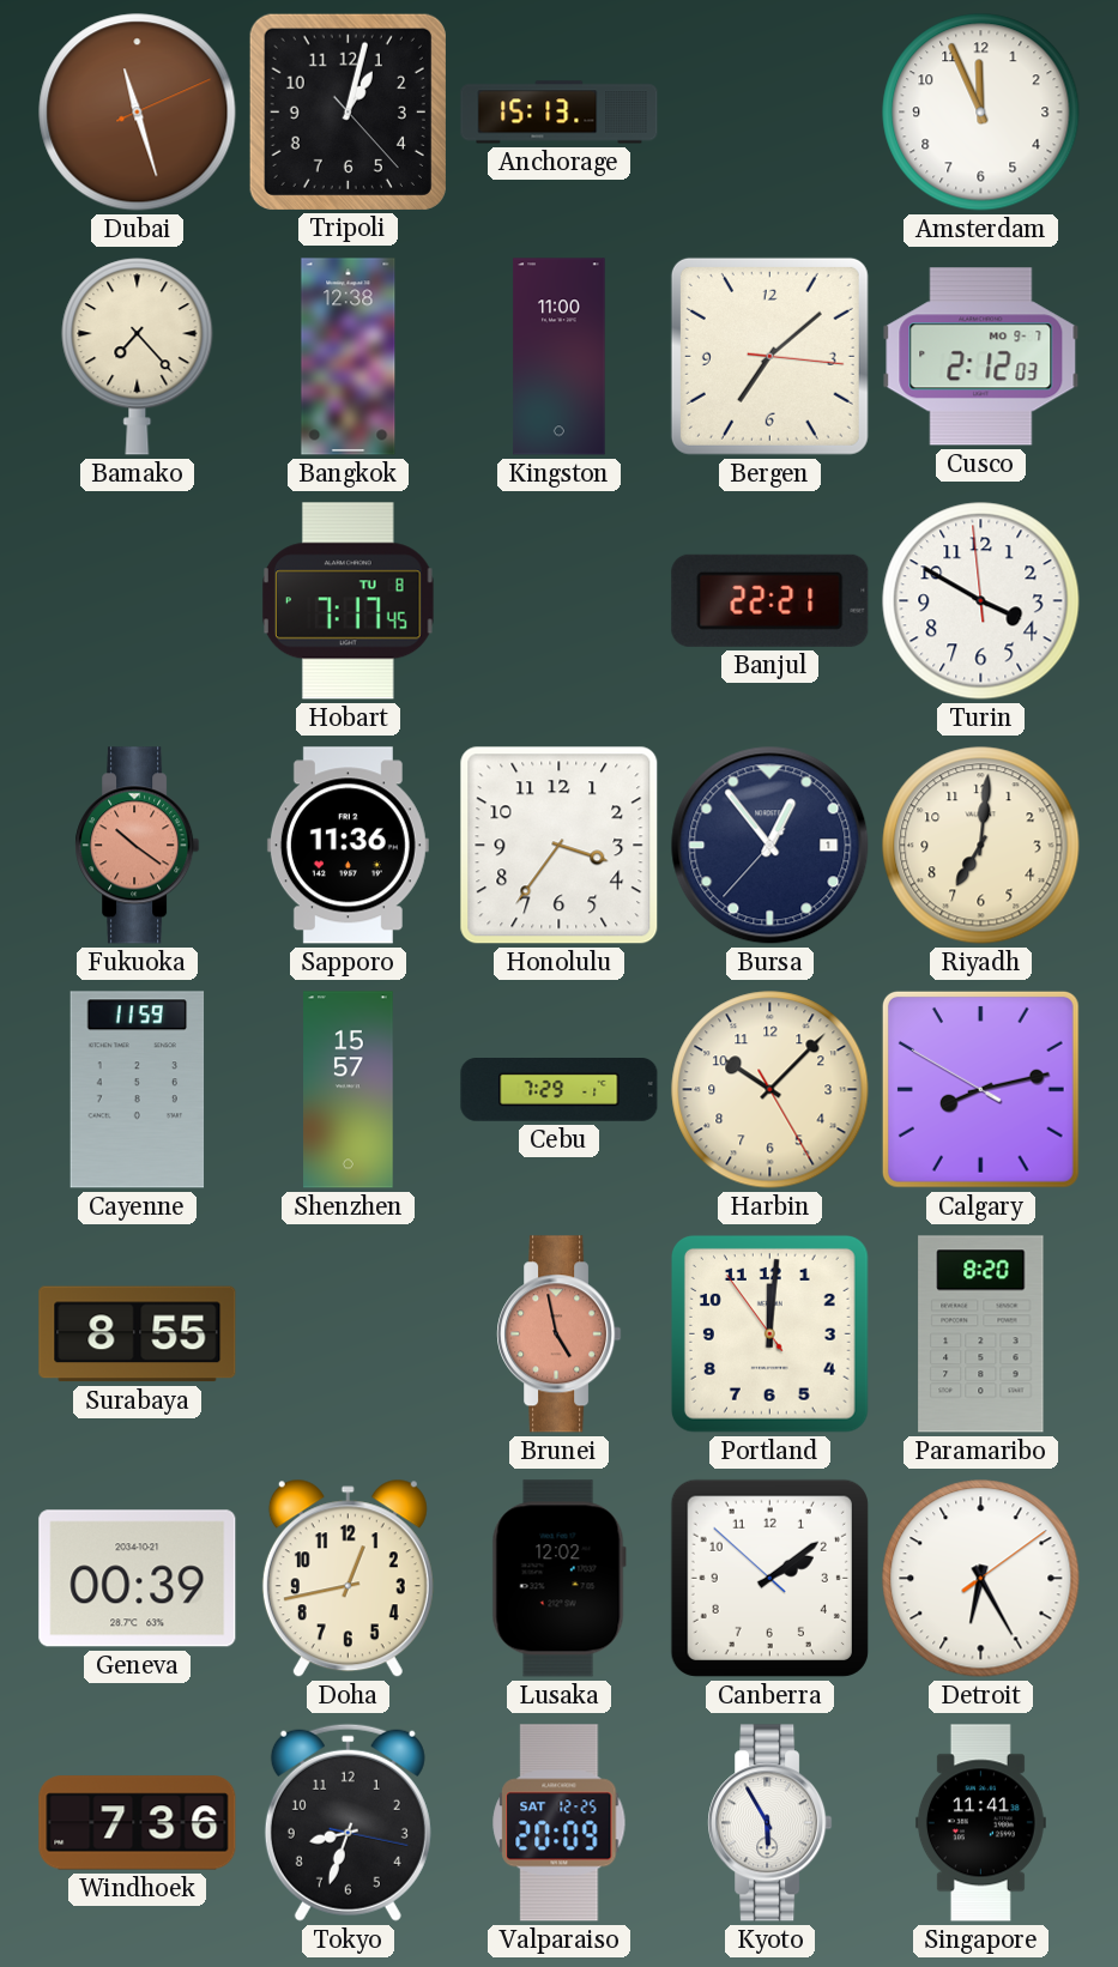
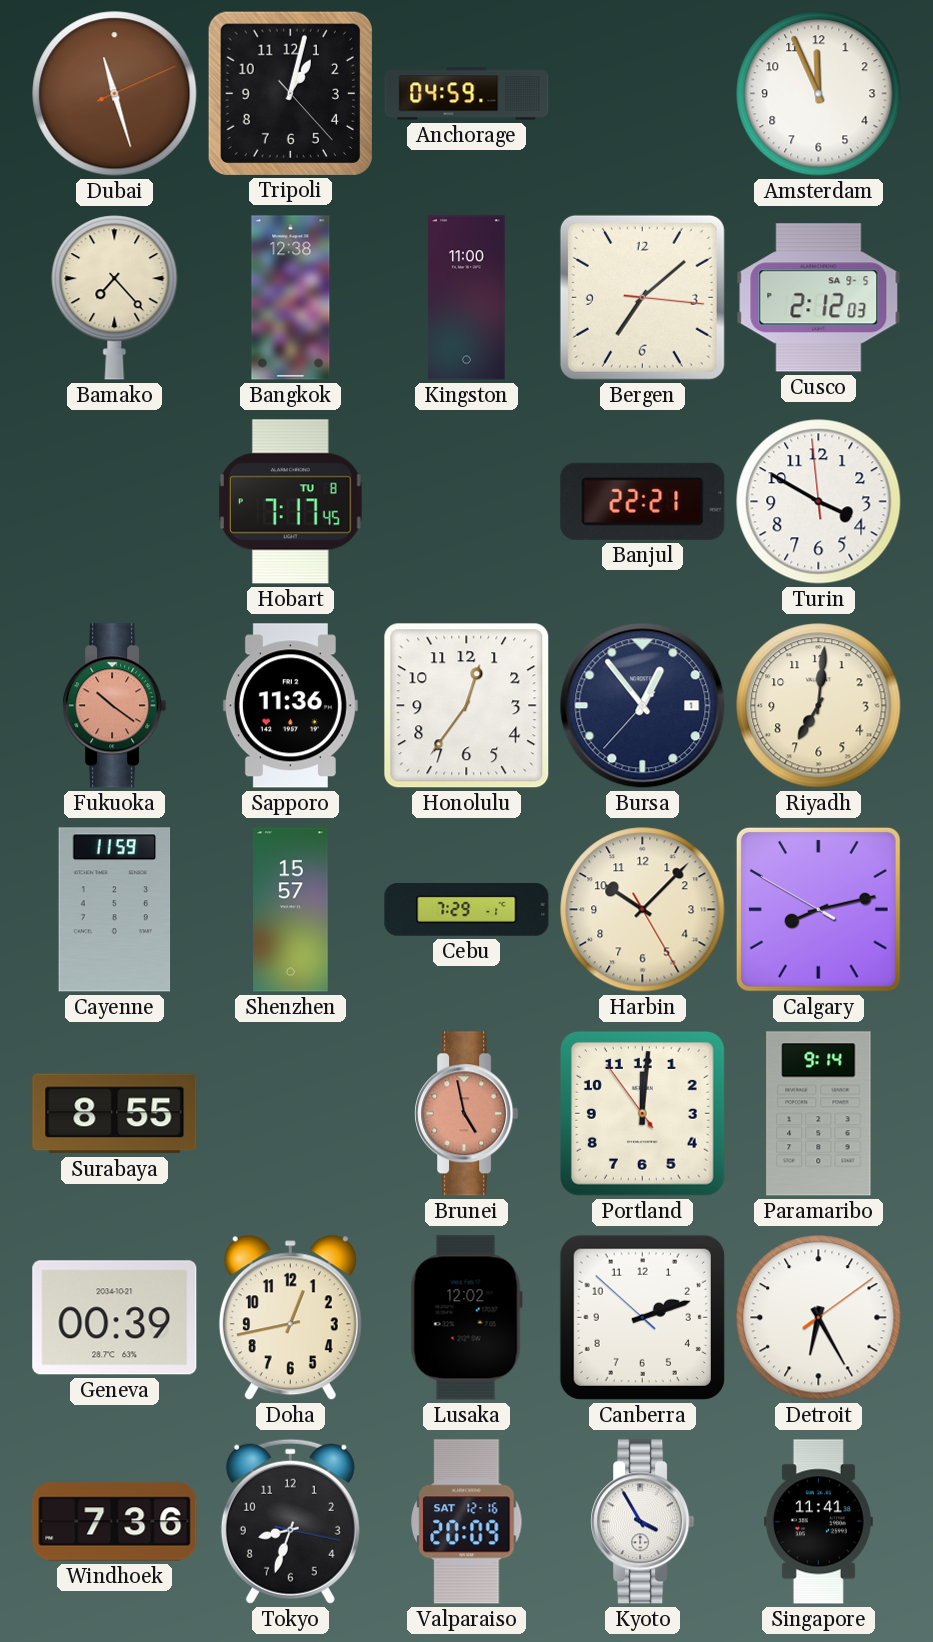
Anchorage: 15:13 -> 04:59
Cusco date: MO 9-7 -> SA 9-5
Honolulu: 3:36 -> 12:36
Paramaribo: 8:20 -> 9:14
Canberra: 2:08 -> 2:11
Valparaiso date: SAT 12-25 -> SAT 12-16
Kyoto: 5:55 -> 3:55
